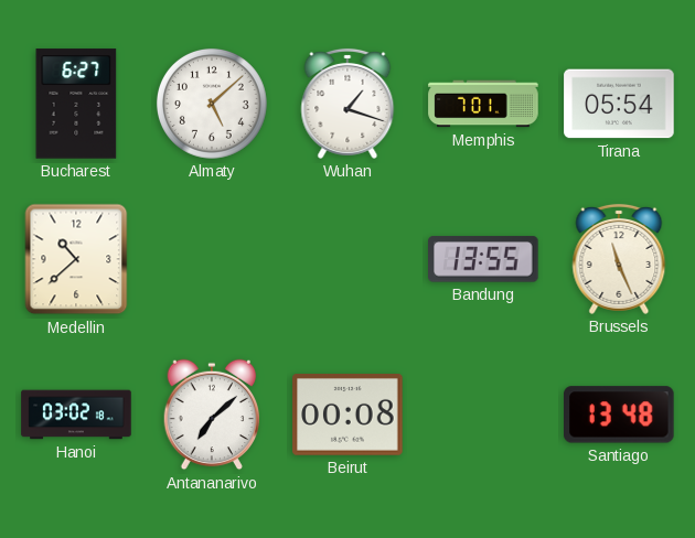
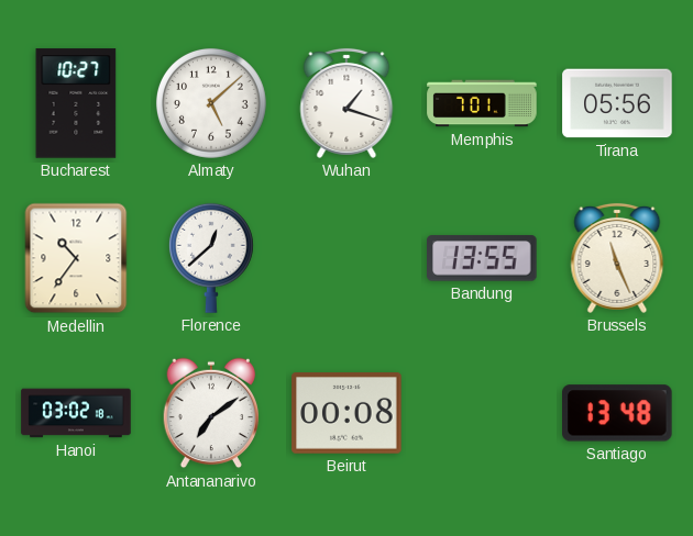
Bucharest: 6:27 -> 10:27
Tirana: 05:54 -> 05:56
Medellin: 10:38 -> 10:36
Florence: none -> 12:38
Antananarivo: 7:08 -> 7:09
